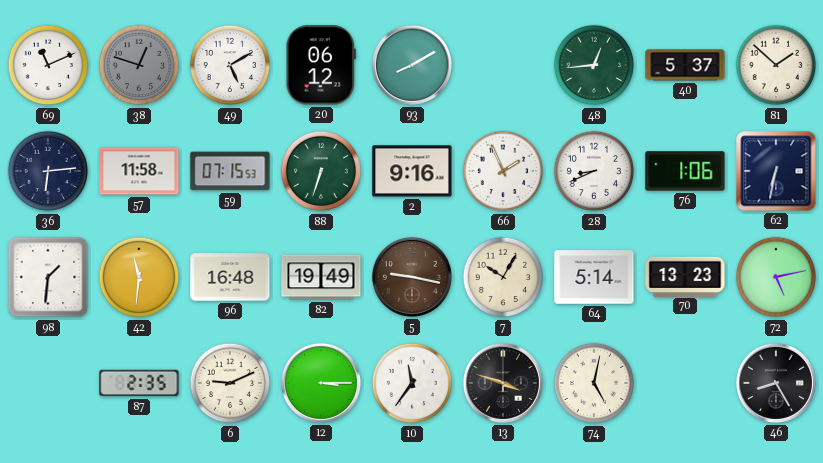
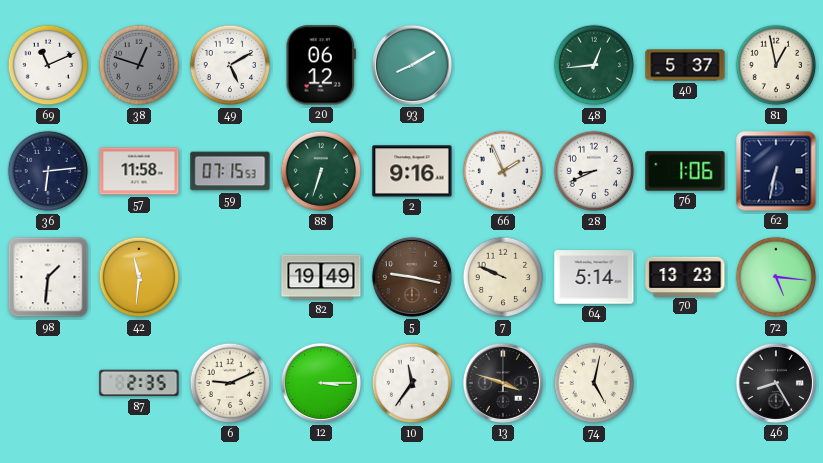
81: 1:52 -> 12:58
96: 16:48 -> none
7: 10:05 -> 9:49
72: 5:13 -> 5:16
